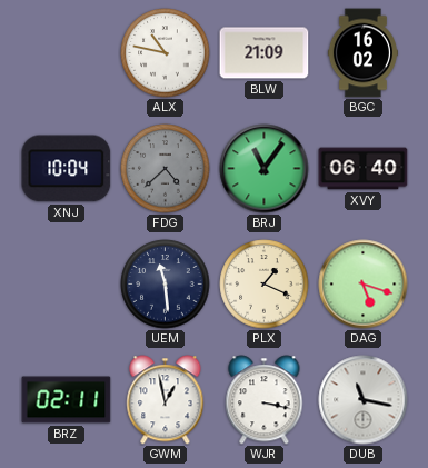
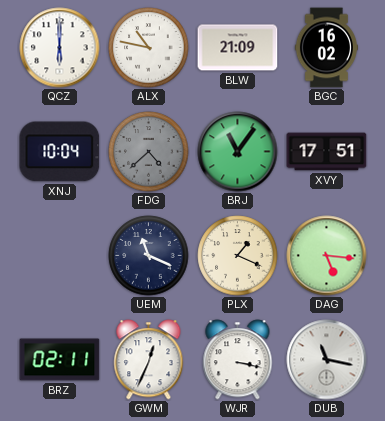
QCZ: none -> 6:00
XVY: 06:40 -> 17:51
UEM: 11:29 -> 11:19
DAG: 5:18 -> 5:16
GWM: 12:58 -> 12:34
